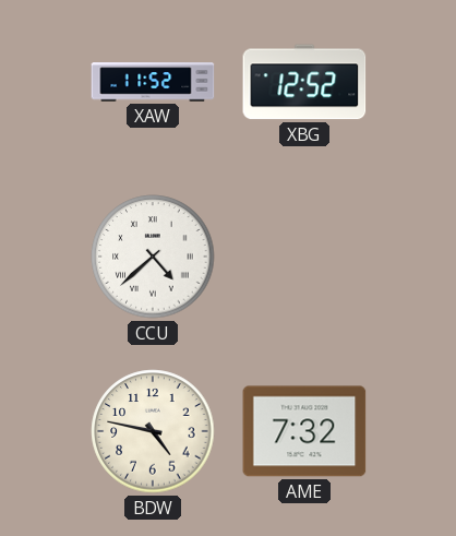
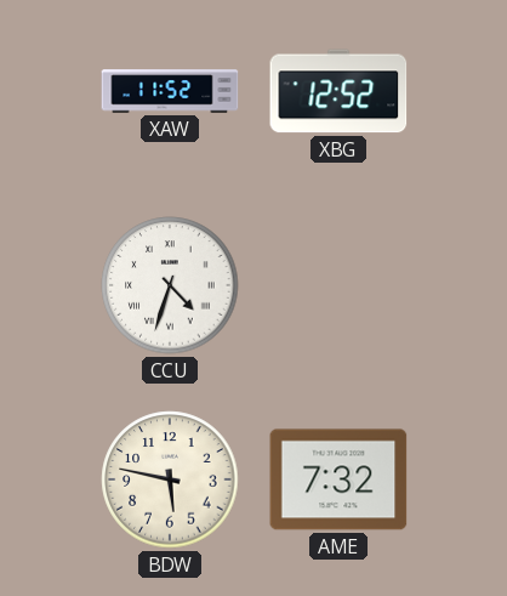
CCU: 4:38 -> 4:33
BDW: 4:47 -> 5:47
